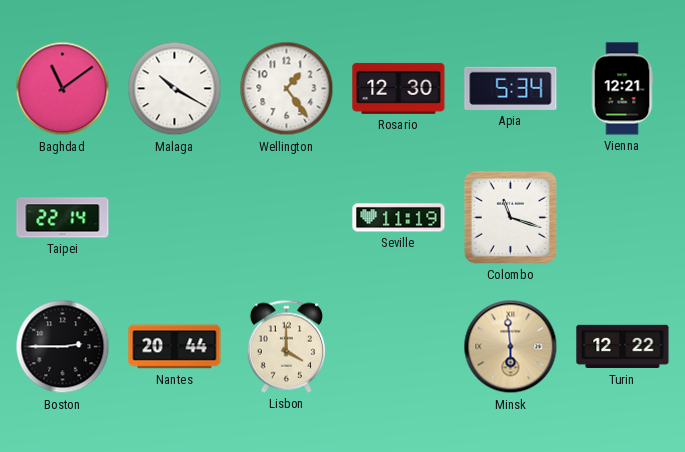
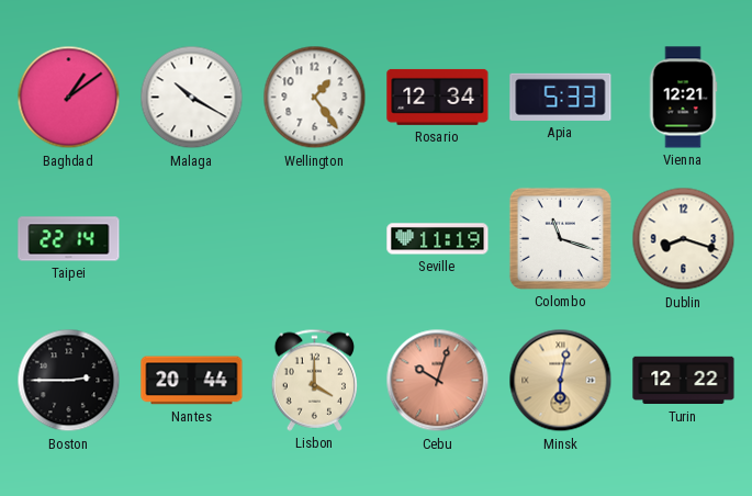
Baghdad: 11:09 -> 1:09
Rosario: 12:30 -> 12:34
Apia: 5:34 -> 5:33
Dublin: none -> 8:18
Cebu: none -> 10:03
Minsk: 5:59 -> 6:02
